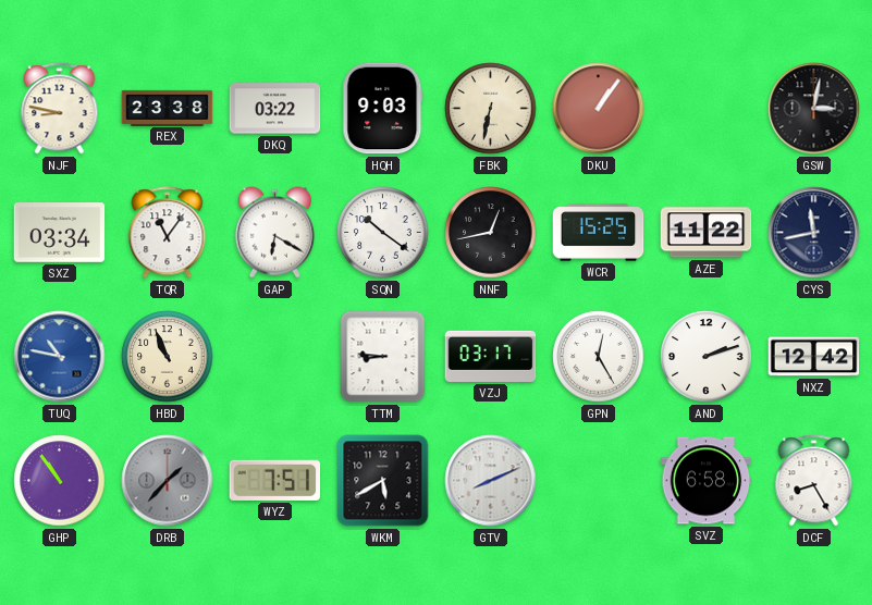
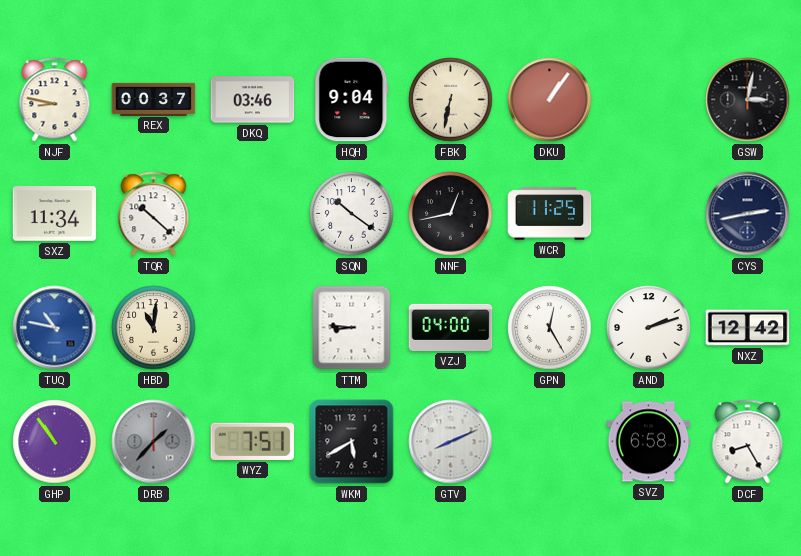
REX: 23:38 -> 00:37
DKQ: 03:22 -> 03:46
HQH: 9:03 -> 9:04
SXZ: 03:34 -> 11:34
TQR: 11:06 -> 10:22
GAP: 6:20 -> none
WCR: 15:25 -> 11:25
AZE: 11:22 -> none
CYS: 11:43 -> 2:43
HBD: 10:56 -> 11:01
VZJ: 03:17 -> 04:00
